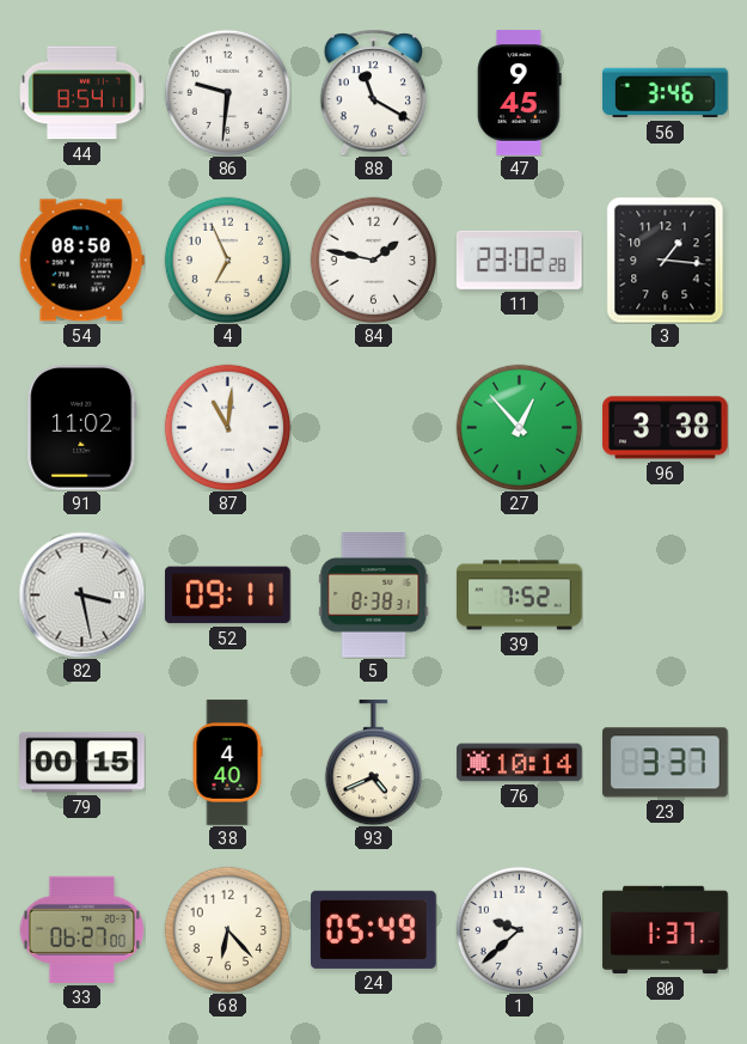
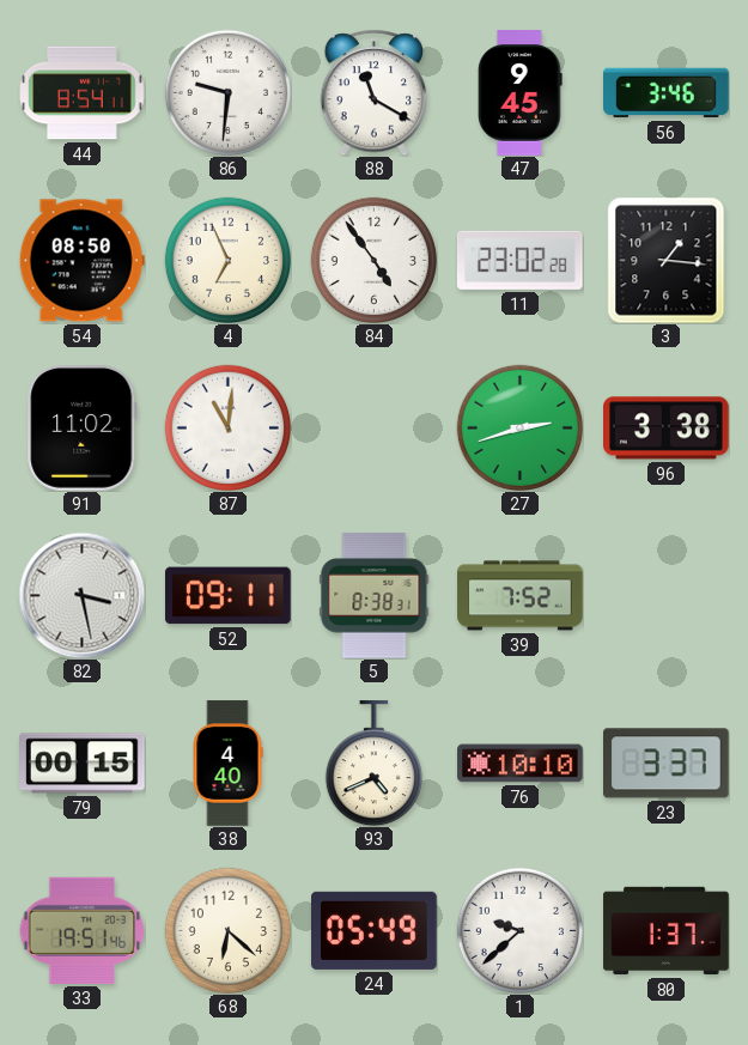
84: 1:47 -> 4:54
27: 12:53 -> 2:42
76: 10:14 -> 10:10
33: 06:27 -> 19:51
68: 6:23 -> 6:22
